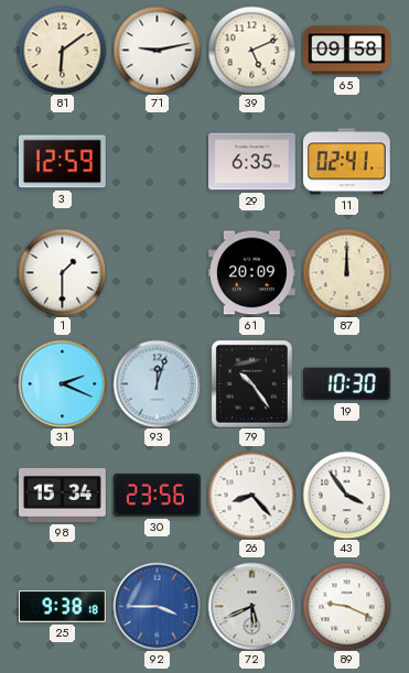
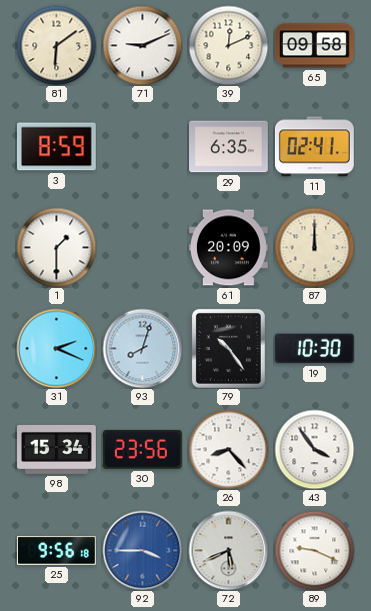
71: 9:13 -> 9:11
39: 5:11 -> 12:11
3: 12:59 -> 8:59
93: 12:03 -> 8:03
25: 9:38 -> 9:56
